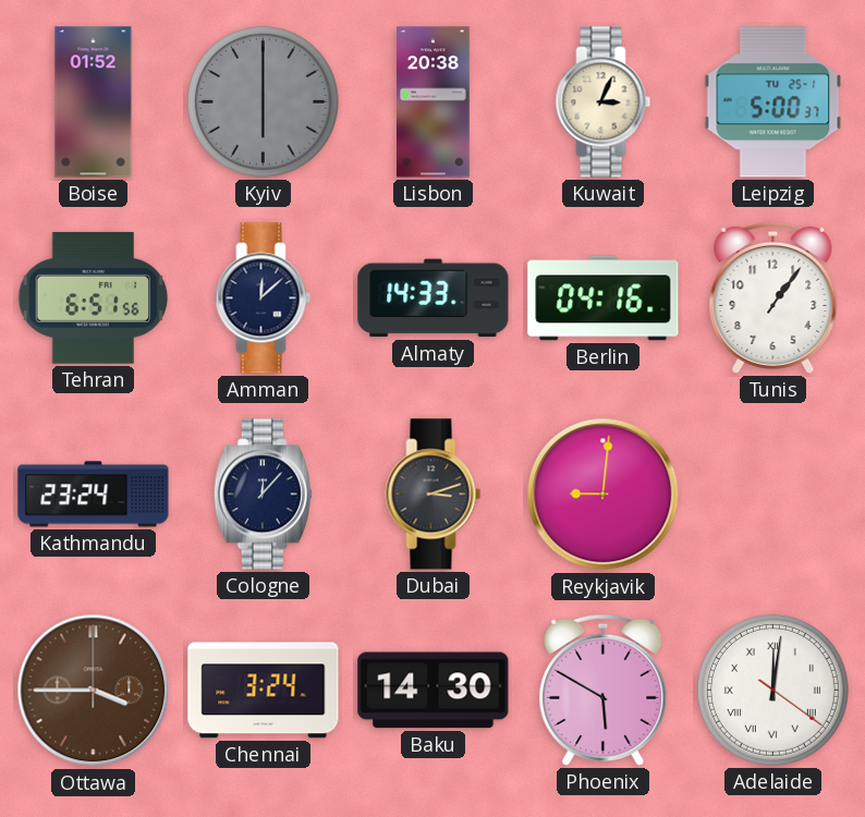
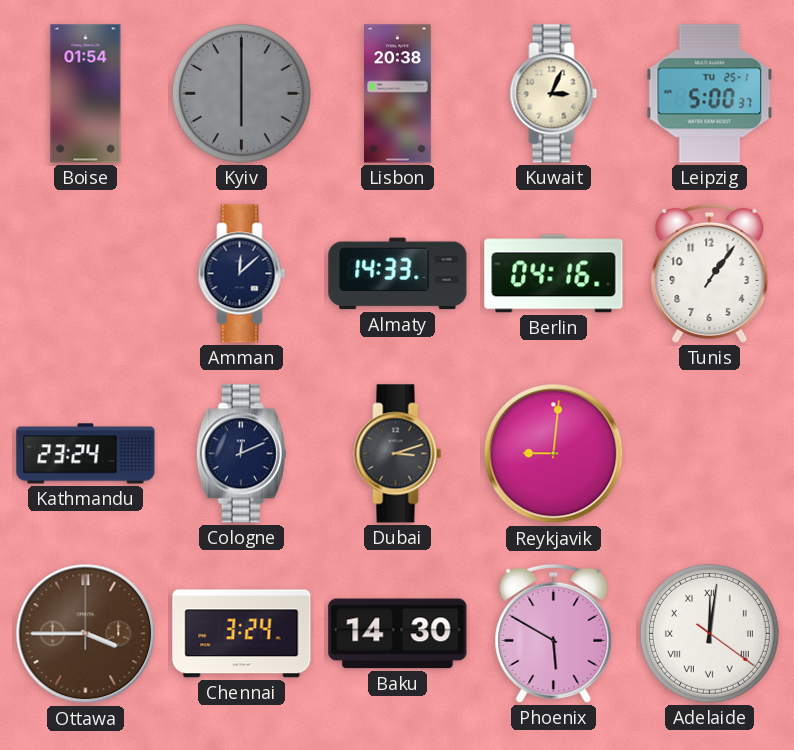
Boise: 01:52 -> 01:54
Tehran: 6:51 -> none
Cologne: 12:07 -> 12:11
